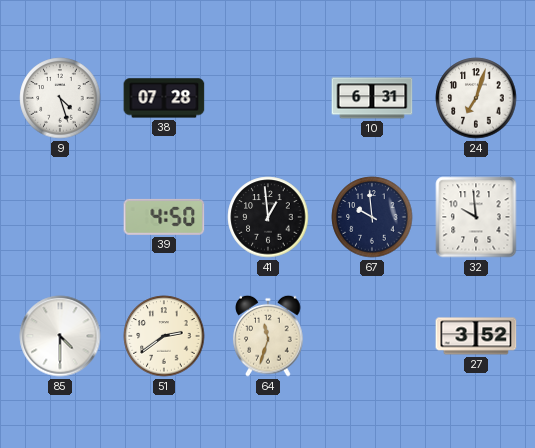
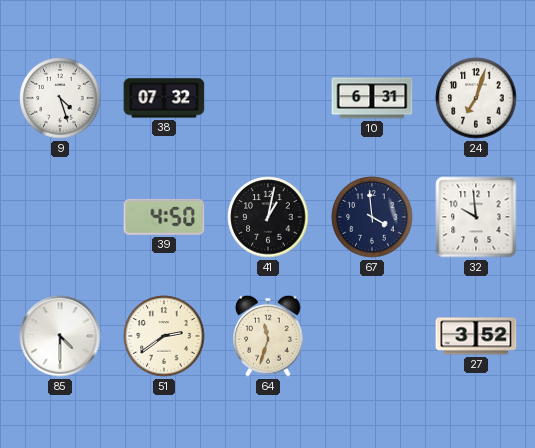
38: 07:28 -> 07:32
41: 12:59 -> 1:02
67: 9:59 -> 3:59
